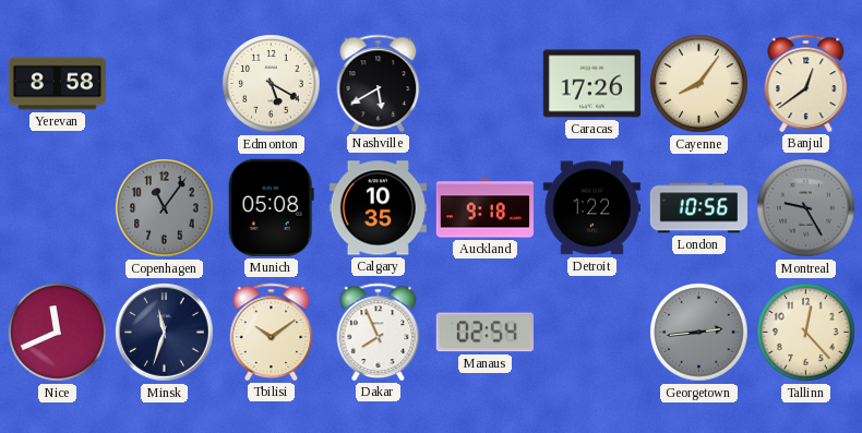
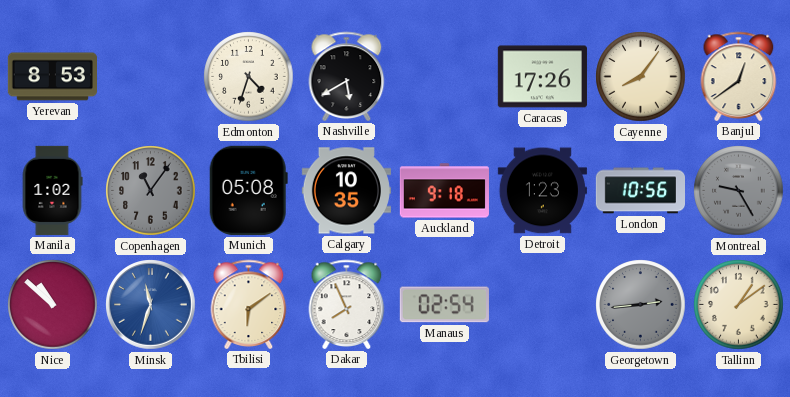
Yerevan: 8:58 -> 8:53
Edmonton: 5:20 -> 4:33
Manila: none -> 1:02
Detroit: 1:22 -> 1:23
Nice: 11:41 -> 10:52
Minsk dial: navy -> blue
Tbilisi: 10:09 -> 6:09
Tallinn: 12:23 -> 1:09
